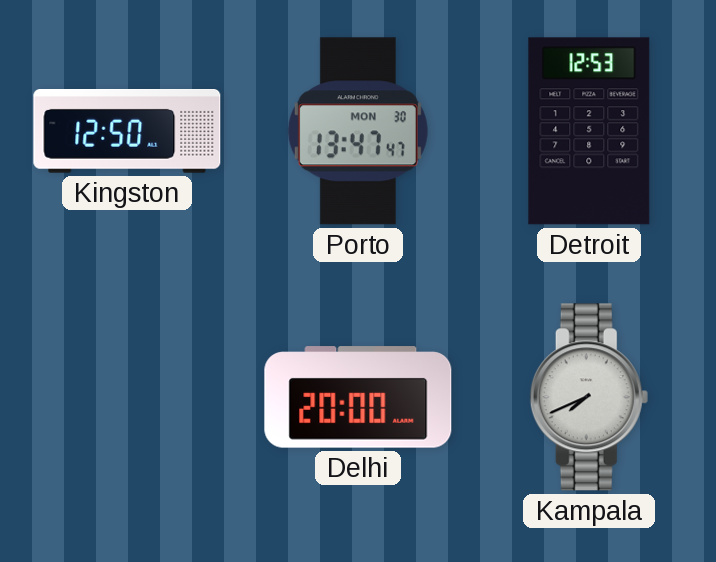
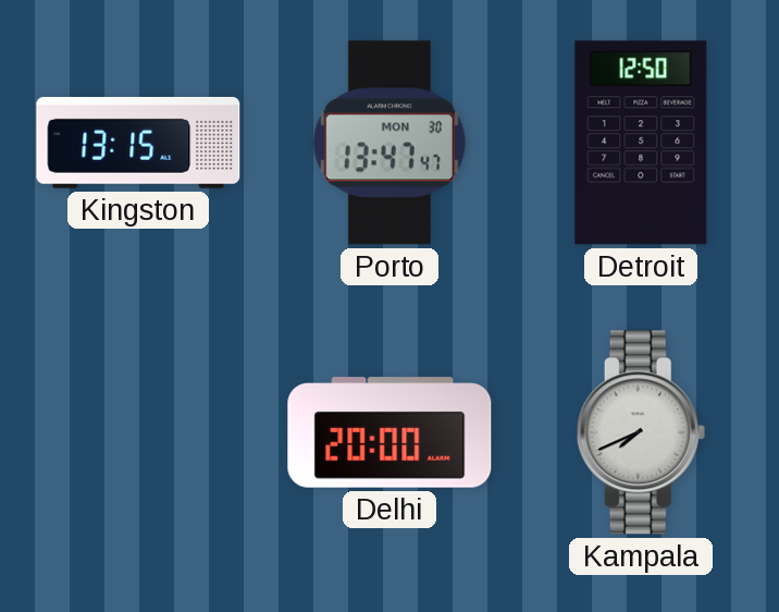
Kingston: 12:50 -> 13:15
Detroit: 12:53 -> 12:50
